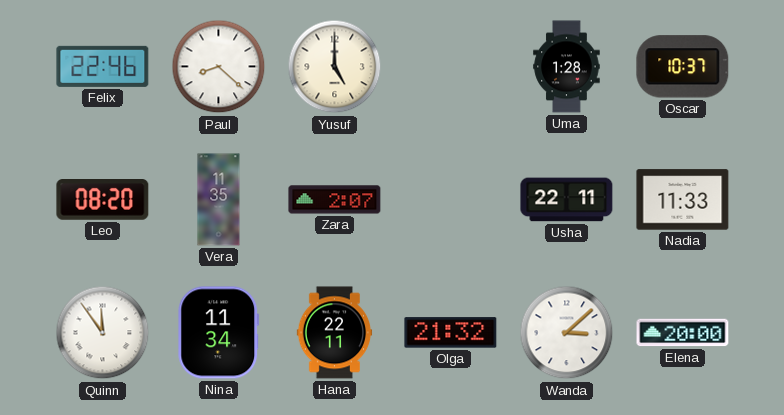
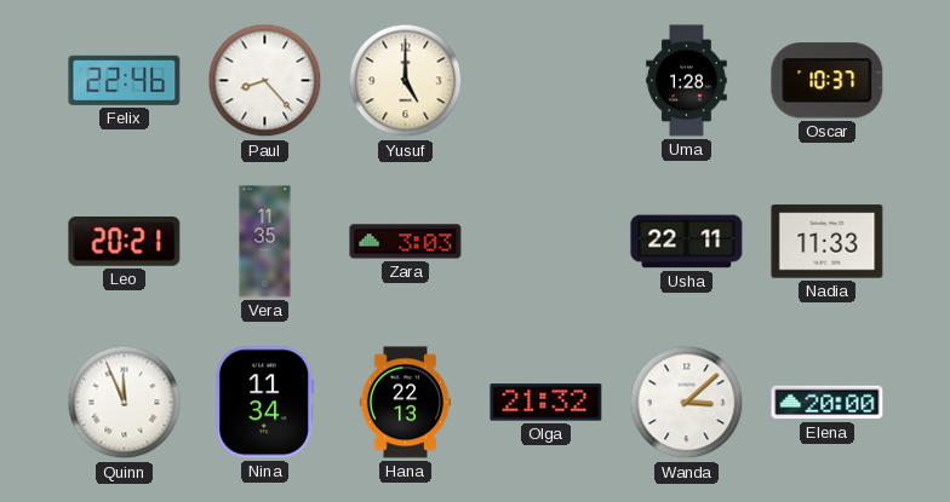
Paul: 8:22 -> 8:23
Leo: 08:20 -> 20:21
Zara: 2:07 -> 3:03
Quinn: 11:54 -> 11:56
Hana: 22:11 -> 22:13
